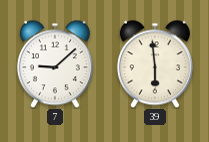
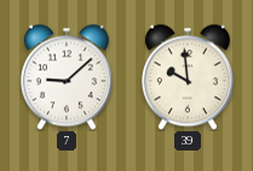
39: 5:59 -> 9:59
